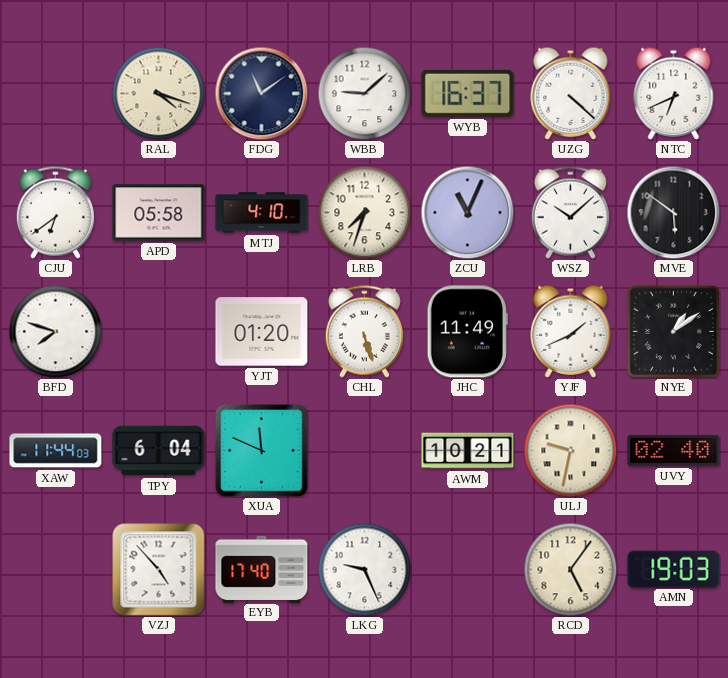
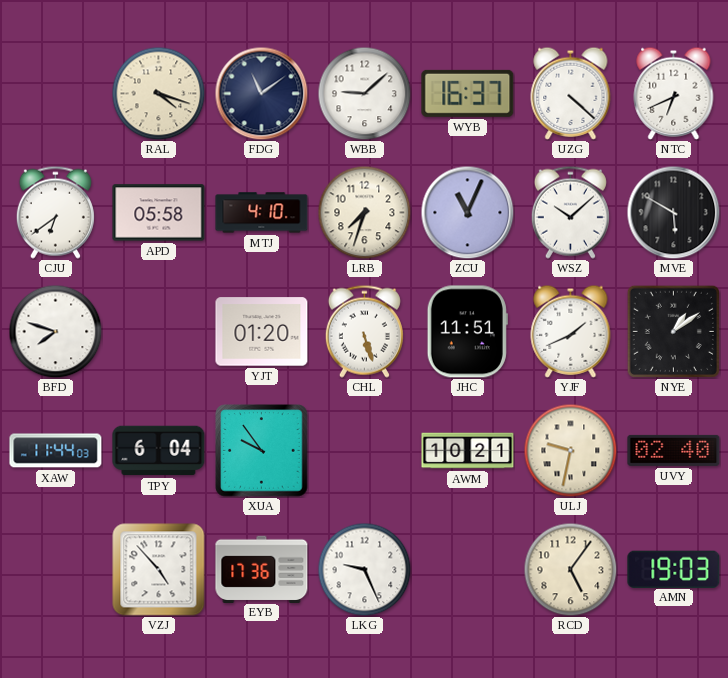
MVE: 5:51 -> 5:50
JHC: 11:49 -> 11:51
XUA: 11:49 -> 9:54
EYB: 17:40 -> 17:36
